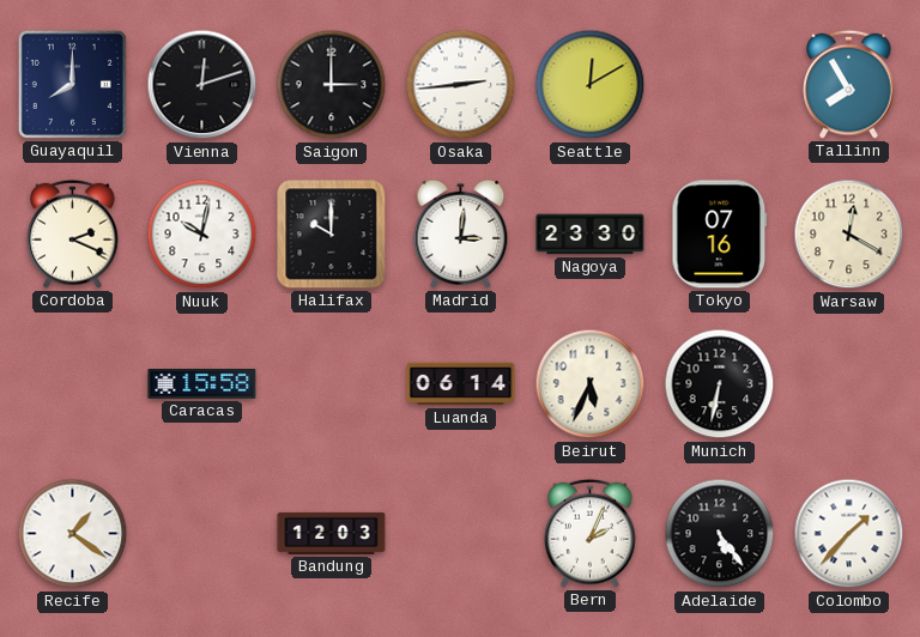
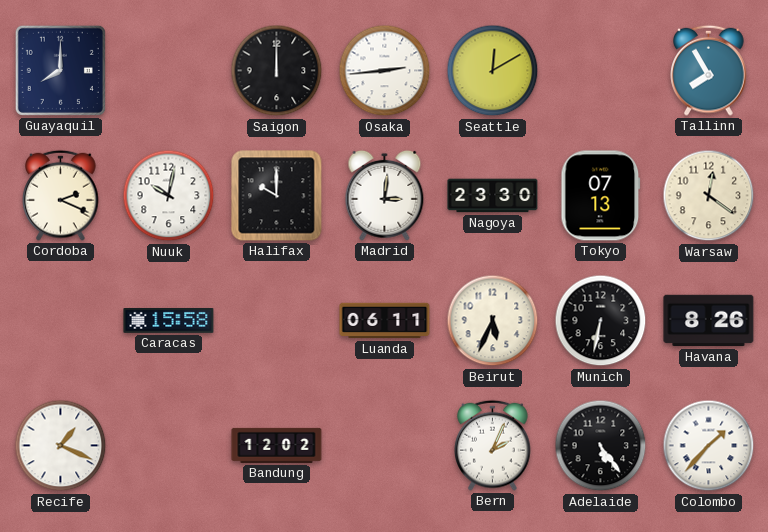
Vienna: 12:12 -> none
Saigon: 3:00 -> 12:00
Tokyo: 07:16 -> 07:13
Warsaw: 12:20 -> 12:21
Luanda: 06:14 -> 06:11
Havana: none -> 8:26
Recife: 1:21 -> 1:19
Bandung: 12:03 -> 12:02
